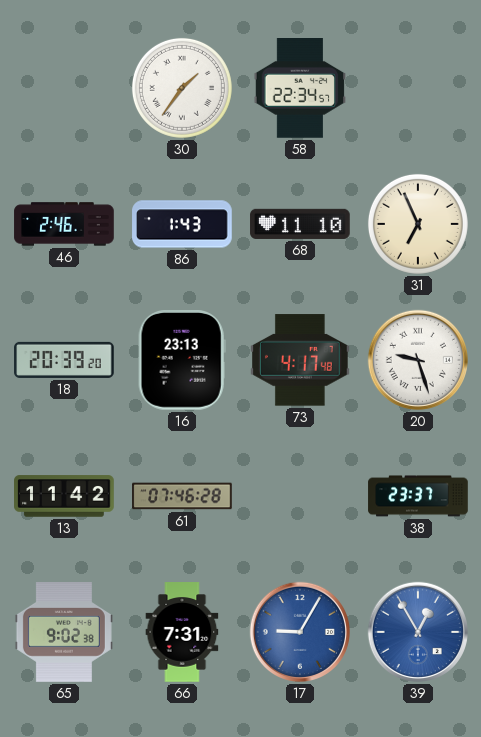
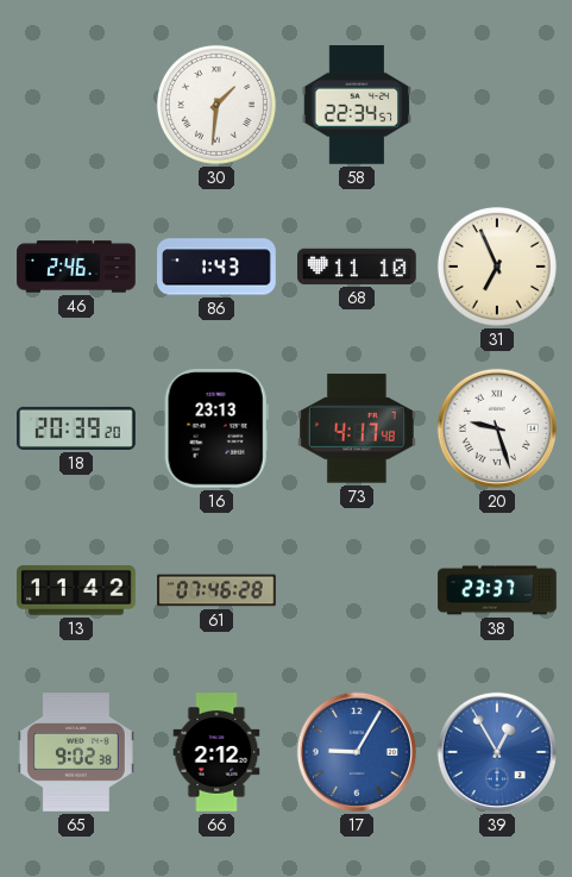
30: 1:36 -> 1:31
66: 7:31 -> 2:12
